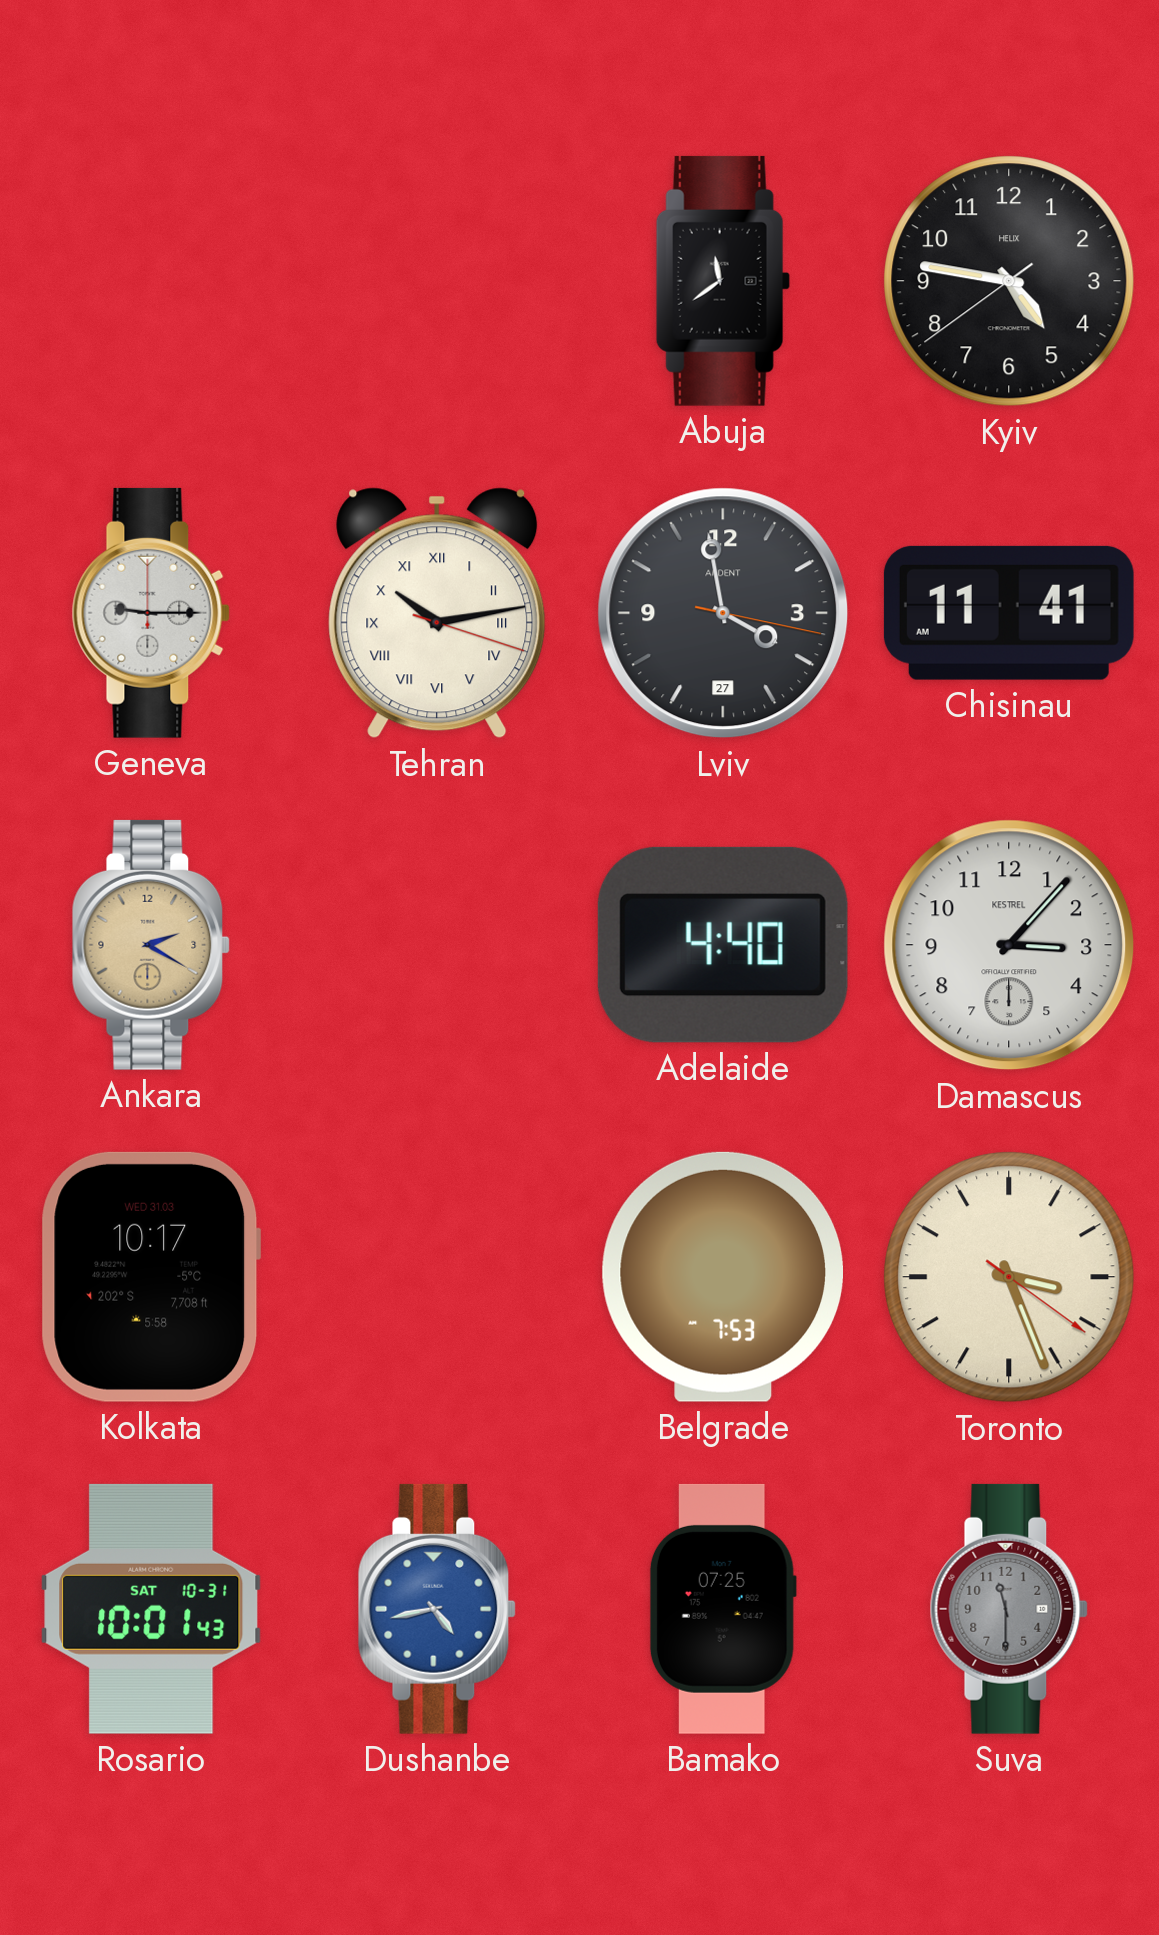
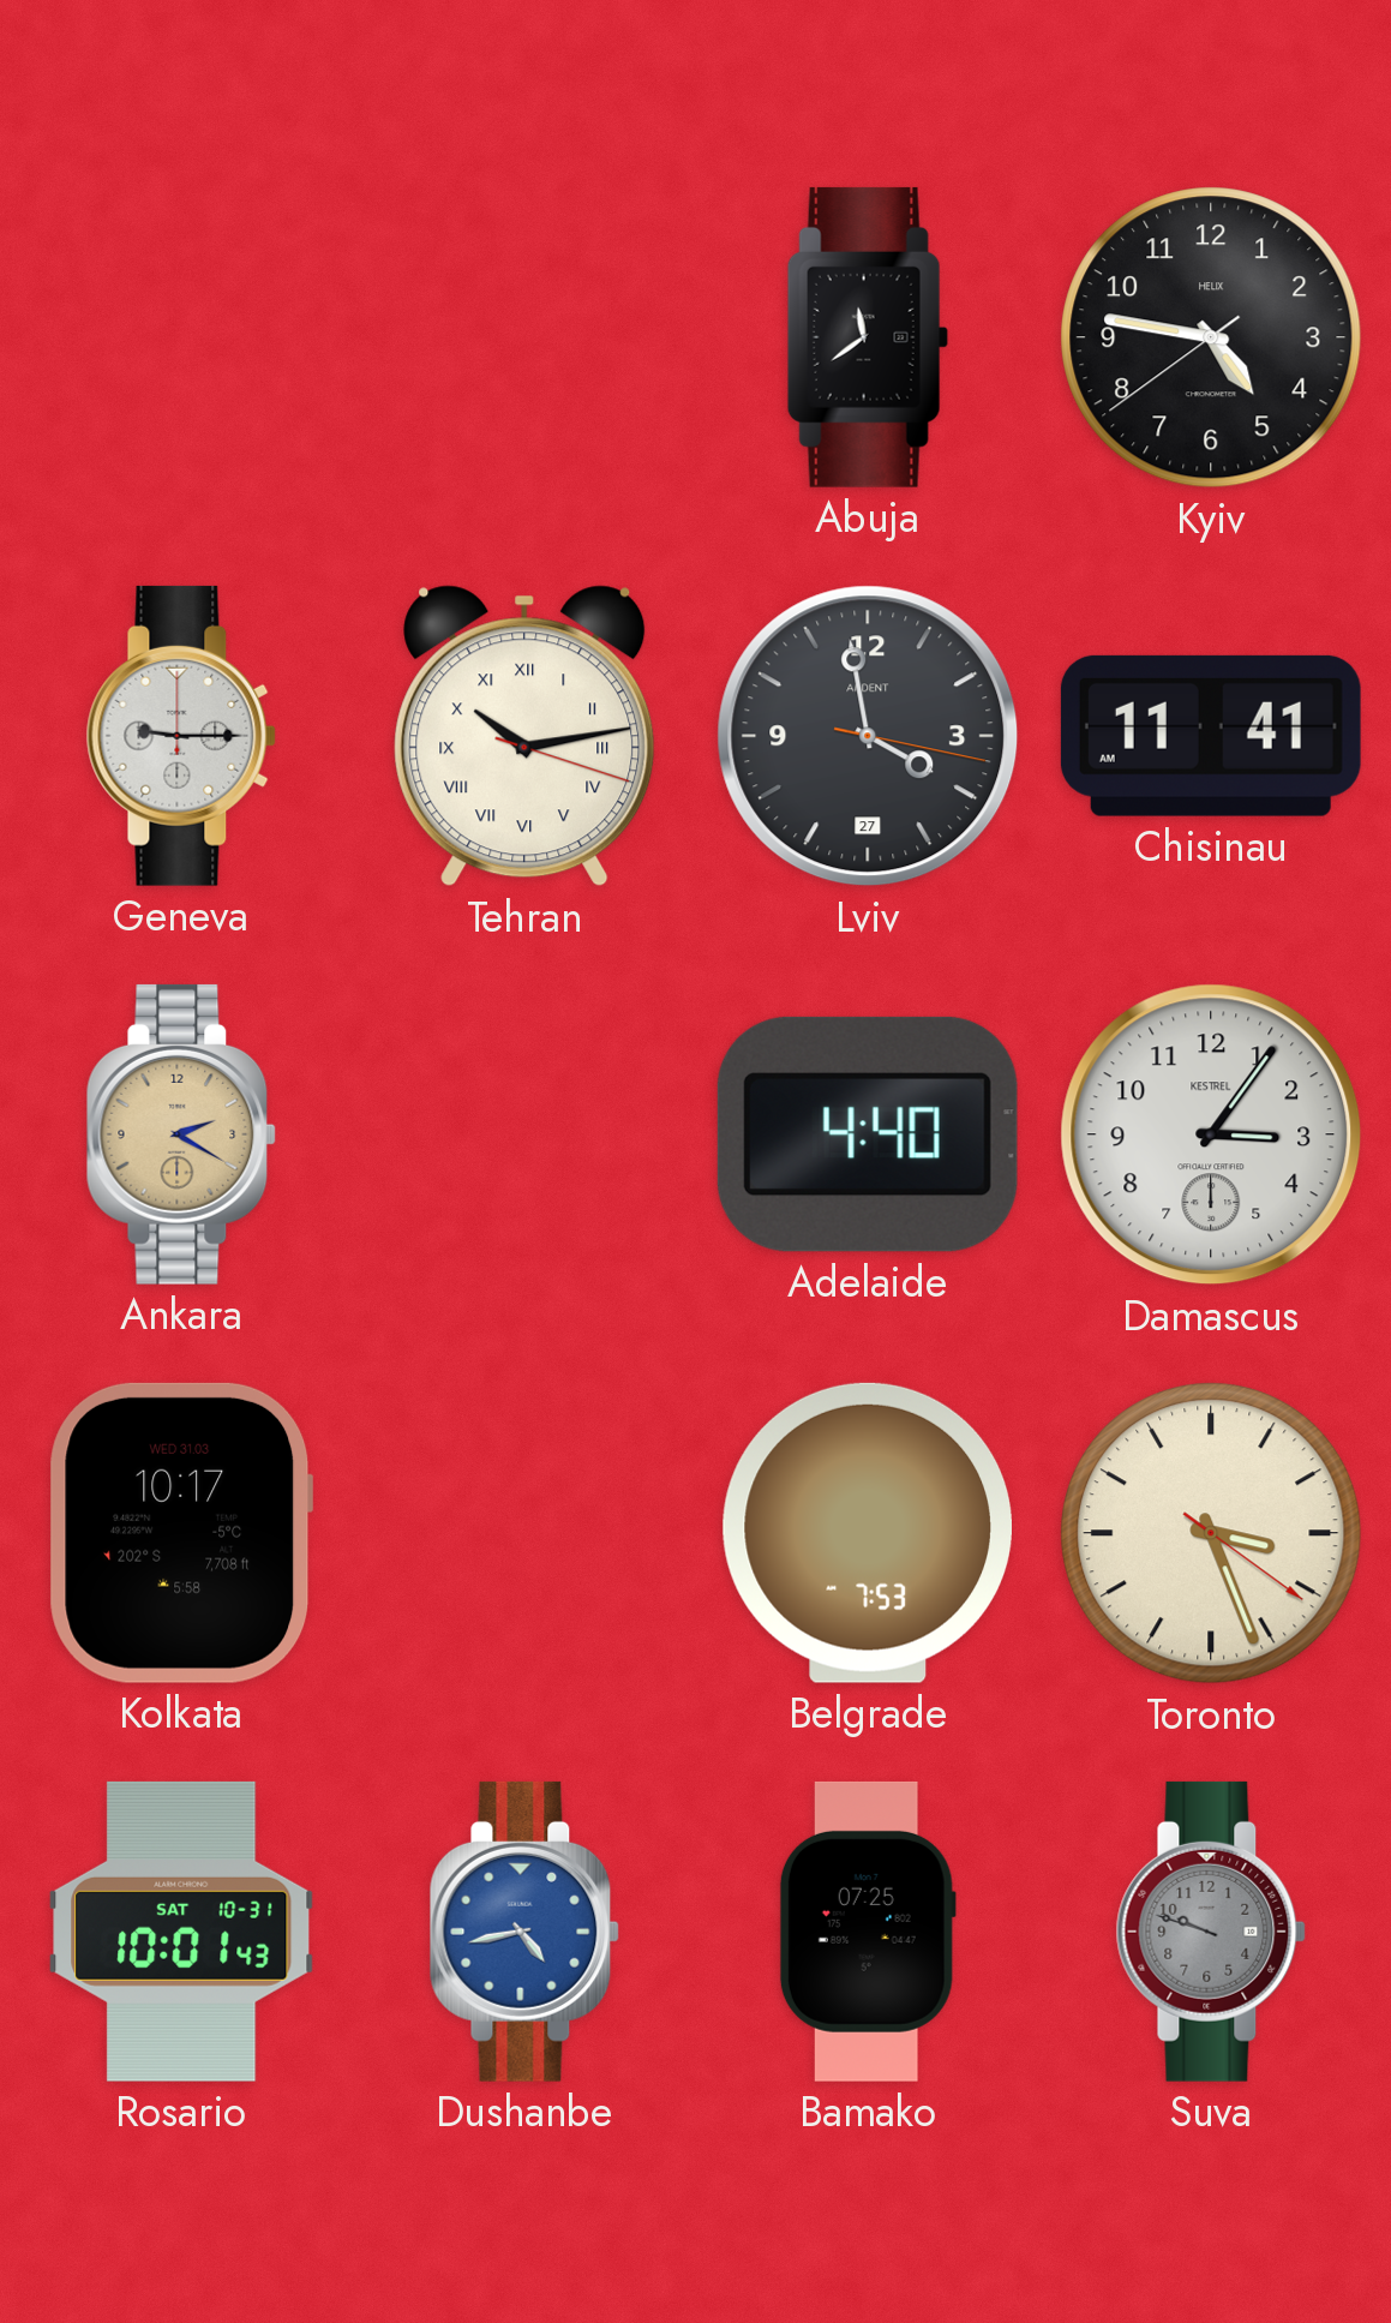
Damascus: 3:07 -> 3:06
Suva: 11:30 -> 9:48
